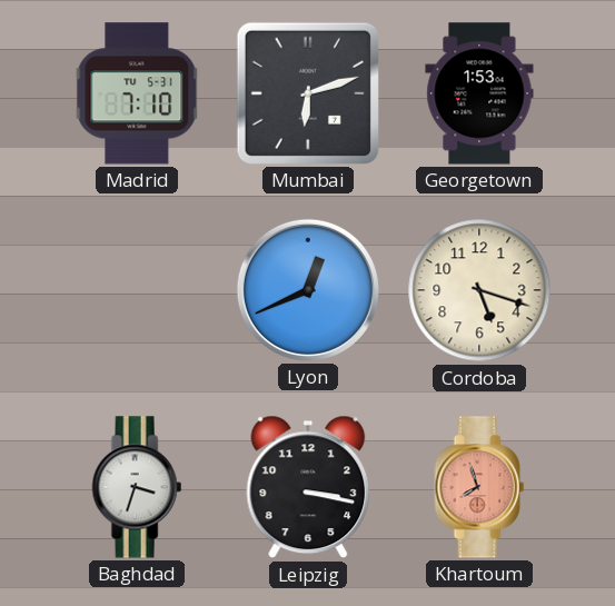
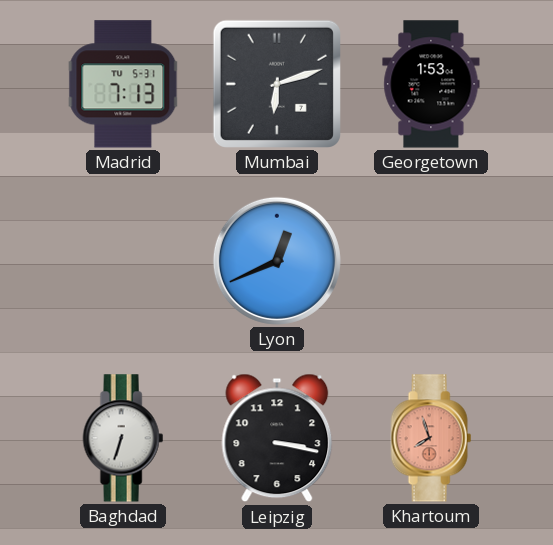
Madrid: 7:10 -> 7:13
Cordoba: 5:18 -> none
Baghdad: 3:33 -> 6:33
